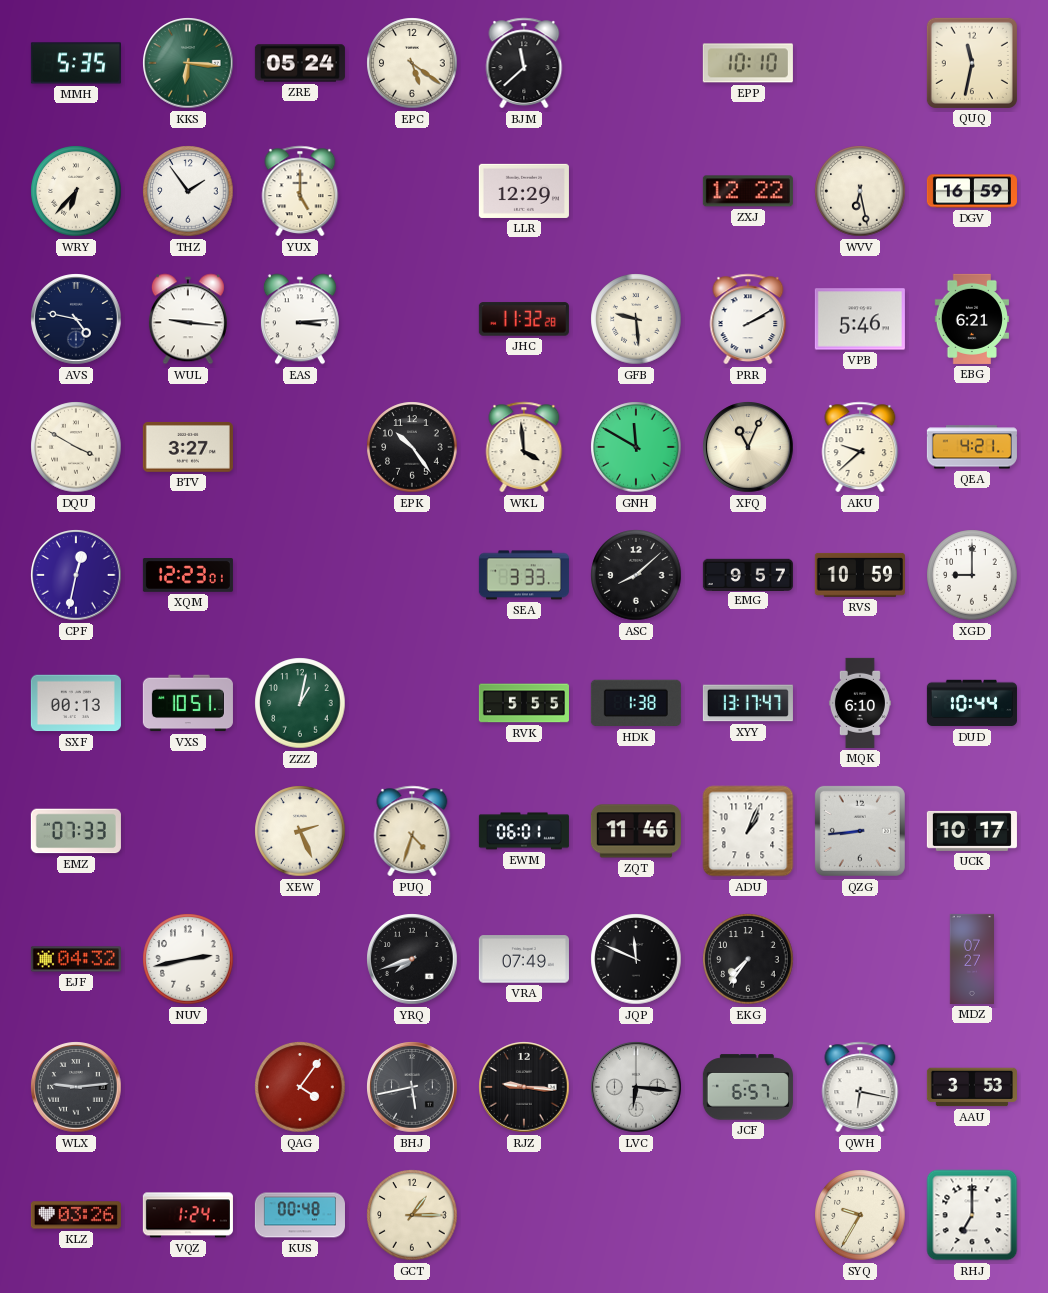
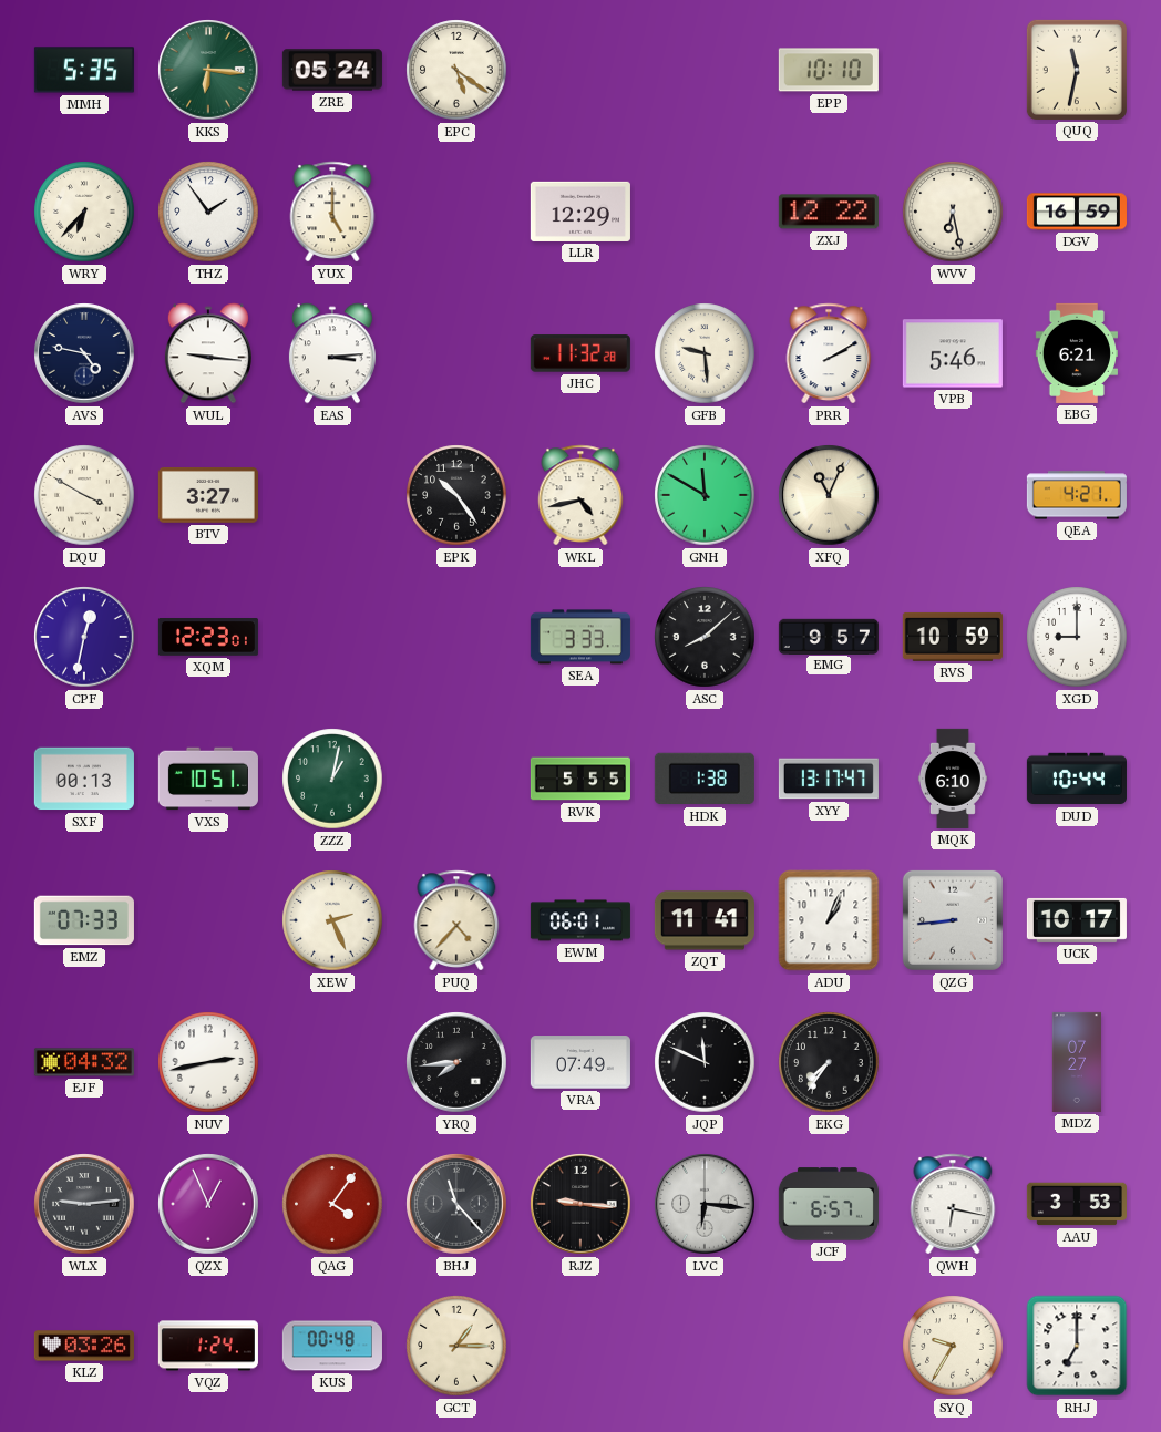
BJM: 11:38 -> none
WKL: 3:59 -> 4:43
AKU: 9:38 -> none
PUQ: 4:33 -> 4:37
ZQT: 11:46 -> 11:41
YRQ: 7:42 -> 7:44
QZX: none -> 12:56
BHJ: 5:43 -> 11:23
